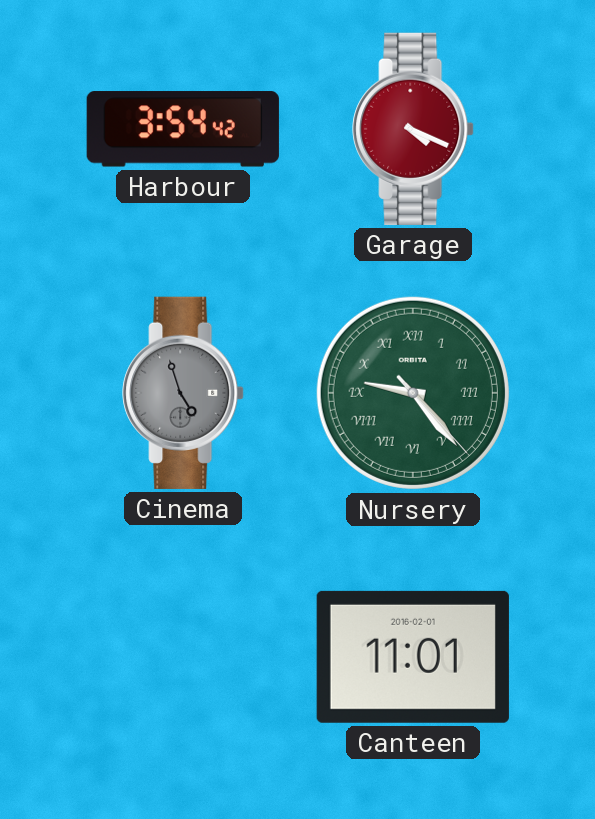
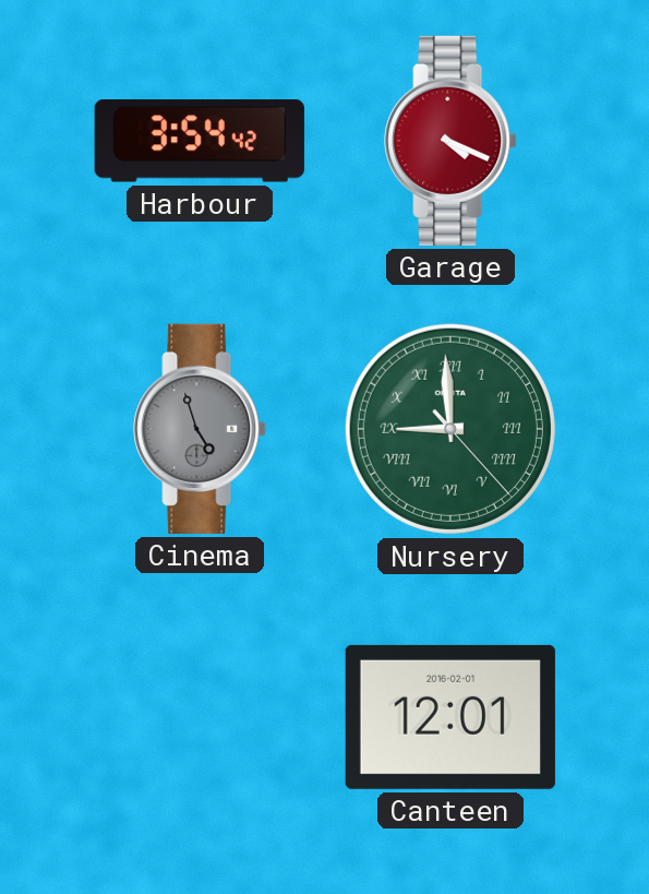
Nursery: 9:23 -> 8:59
Canteen: 11:01 -> 12:01
